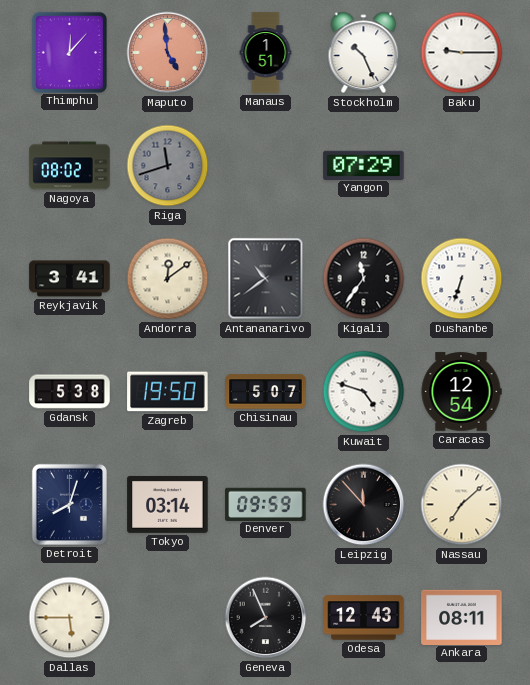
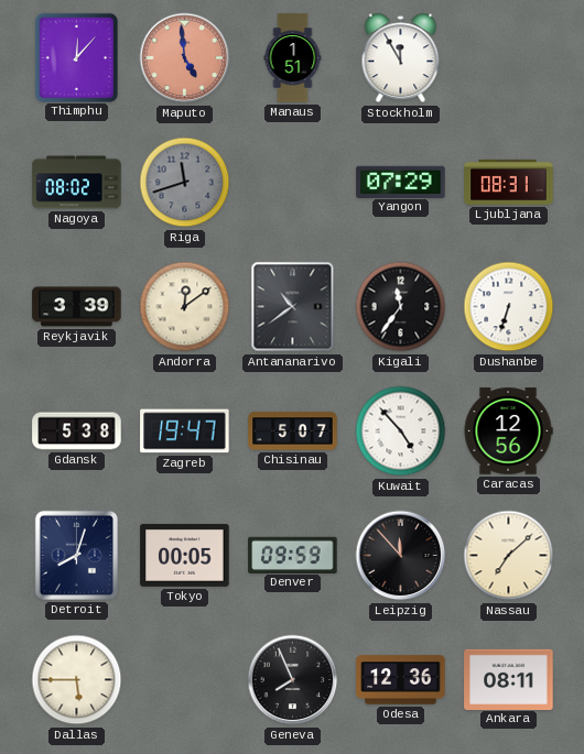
Stockholm: 10:26 -> 11:55
Baku: 9:15 -> none
Ljubljana: none -> 08:31
Reykjavik: 3:41 -> 3:39
Zagreb: 19:50 -> 19:47
Kuwait: 4:48 -> 4:53
Caracas: 12:54 -> 12:56
Tokyo: 03:14 -> 00:05
Odesa: 12:43 -> 12:36
